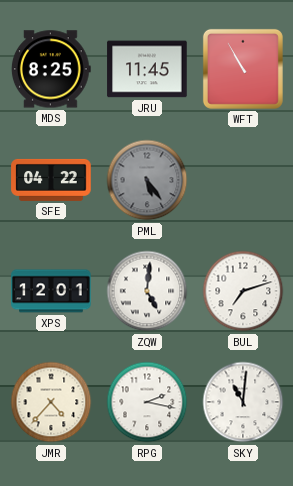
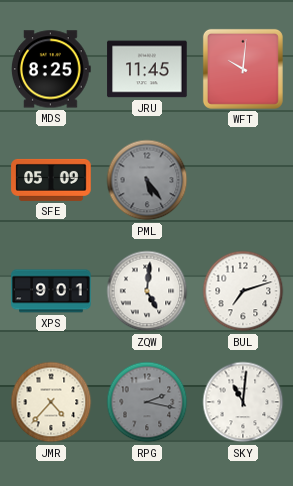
WFT: 10:55 -> 10:01
SFE: 04:22 -> 05:09
XPS: 12:01 -> 9:01
RPG dial: white -> grey
